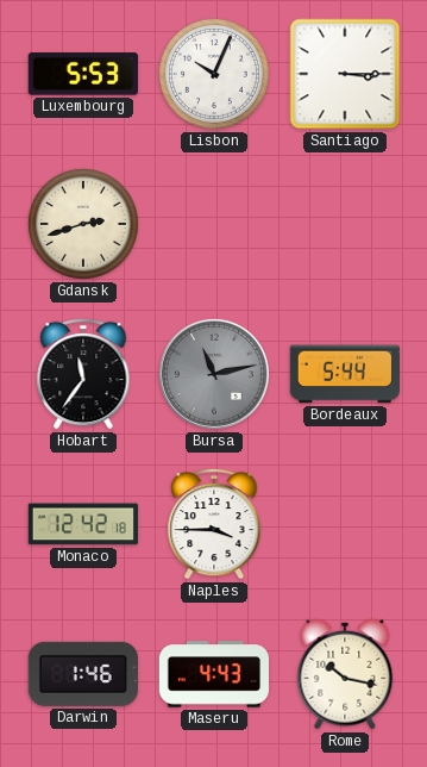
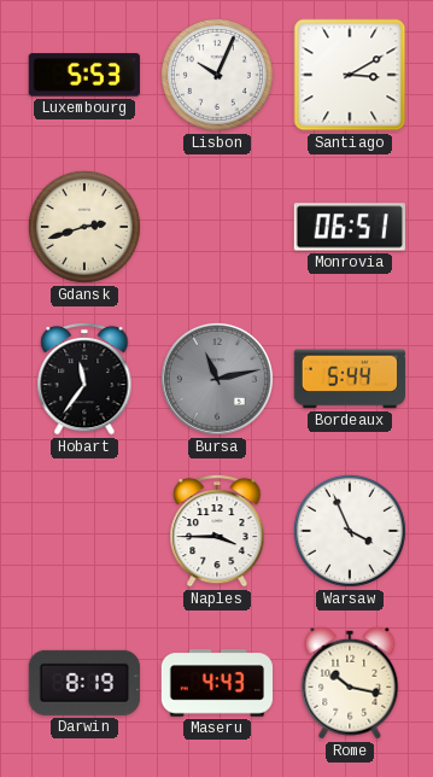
Santiago: 3:15 -> 3:10
Monrovia: none -> 06:51
Monaco: 12:42 -> none
Warsaw: none -> 3:56
Darwin: 1:46 -> 8:19
